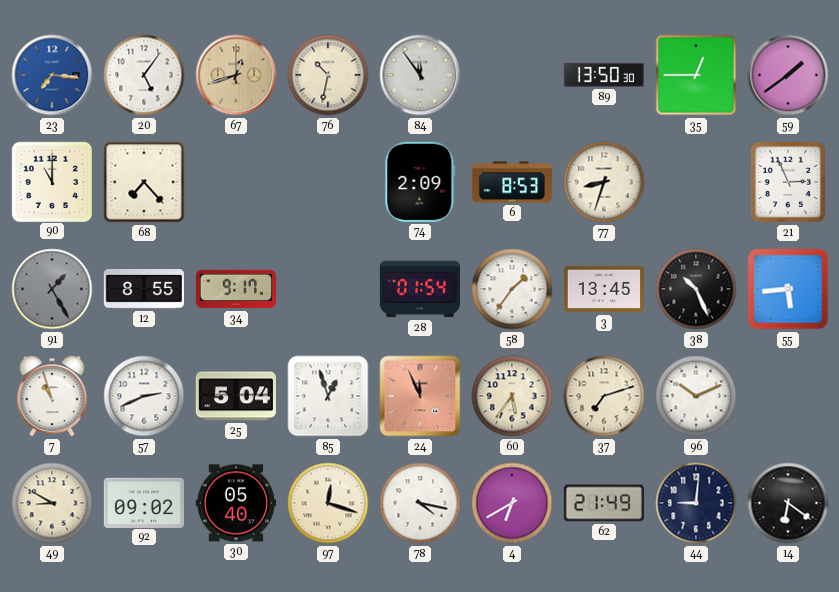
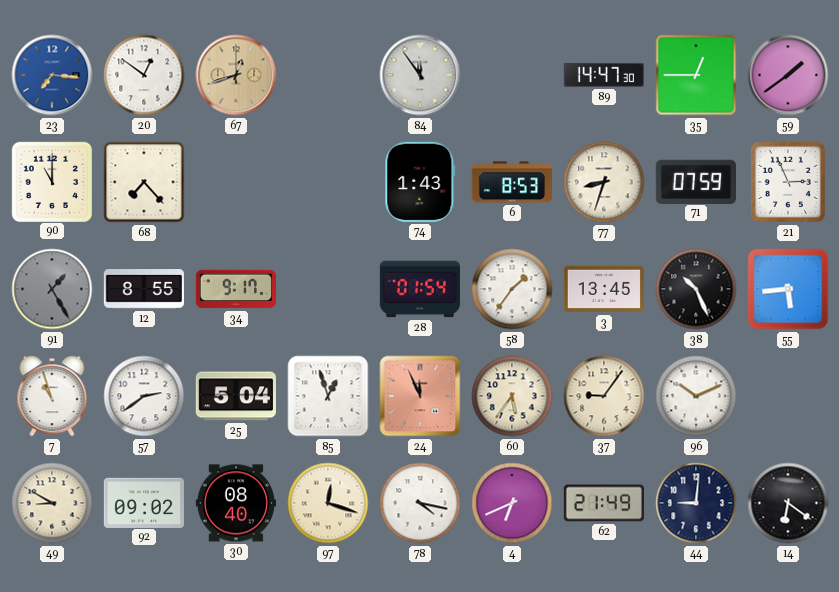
20: 5:06 -> 12:51
76: 10:32 -> none
89: 13:50 -> 14:47
74: 2:09 -> 1:43
71: none -> 07:59
57: 2:41 -> 2:39
37: 7:12 -> 9:06
30: 05:40 -> 08:40
4: 6:40 -> 6:41
